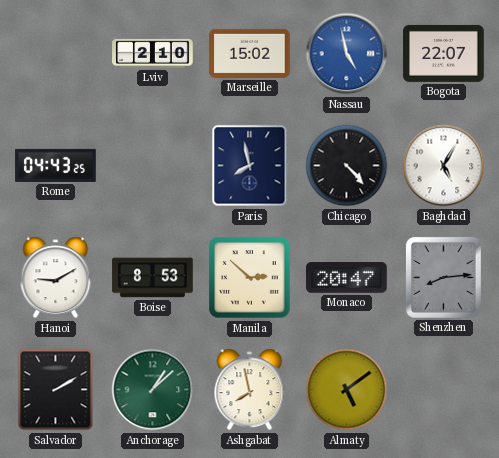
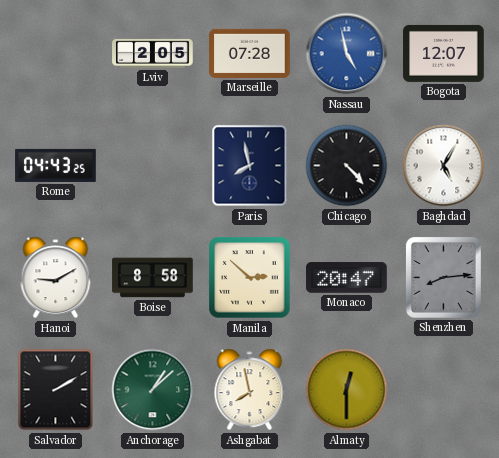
Lviv: 2:10 -> 2:05
Marseille: 15:02 -> 07:28
Bogota: 22:07 -> 12:07
Boise: 8:53 -> 8:58
Almaty: 5:09 -> 12:30
